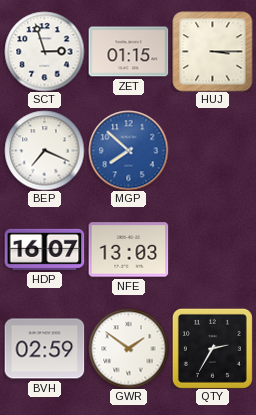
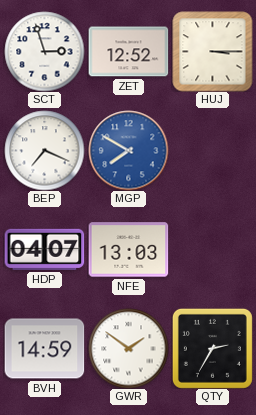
ZET: 01:15 -> 12:52
MGP: 7:52 -> 7:50
HDP: 16:07 -> 04:07
BVH: 02:59 -> 14:59
